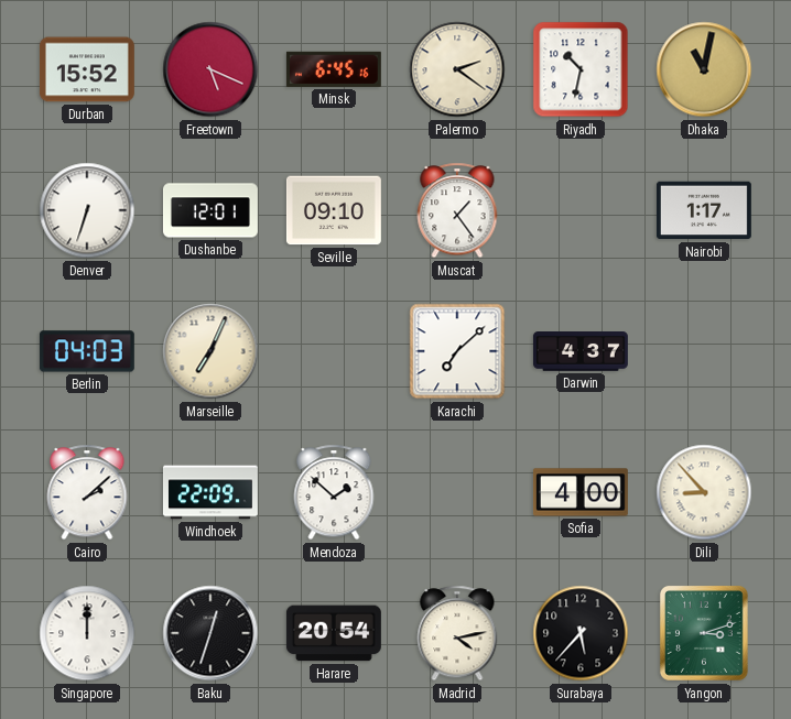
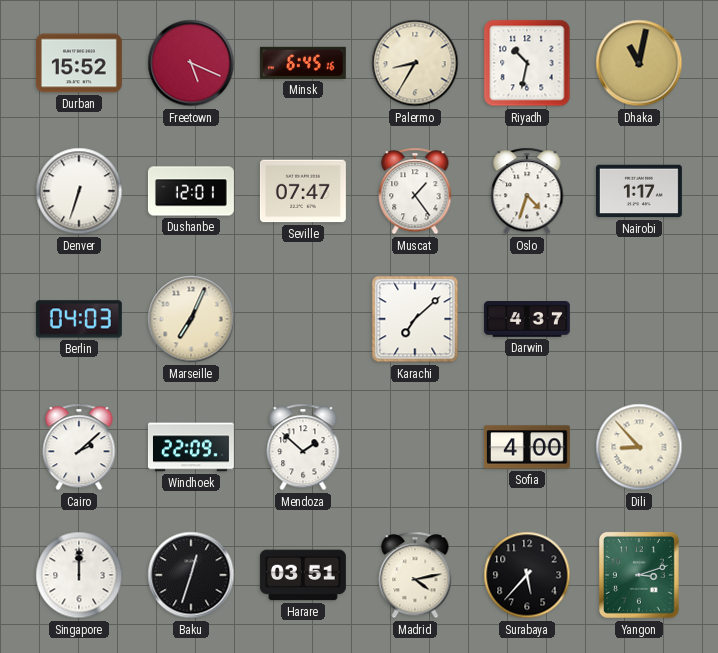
Palermo: 2:21 -> 8:35
Seville: 09:10 -> 07:47
Oslo: none -> 4:33
Harare: 20:54 -> 03:51
